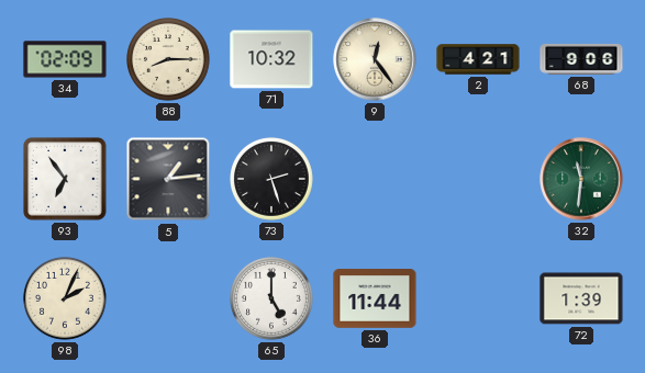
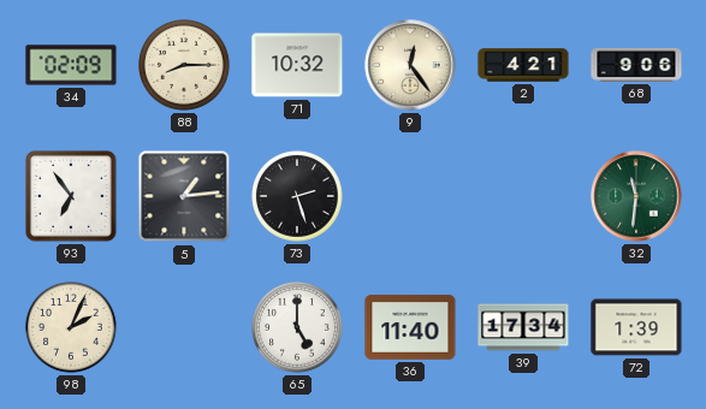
36: 11:44 -> 11:40
39: none -> 17:34
